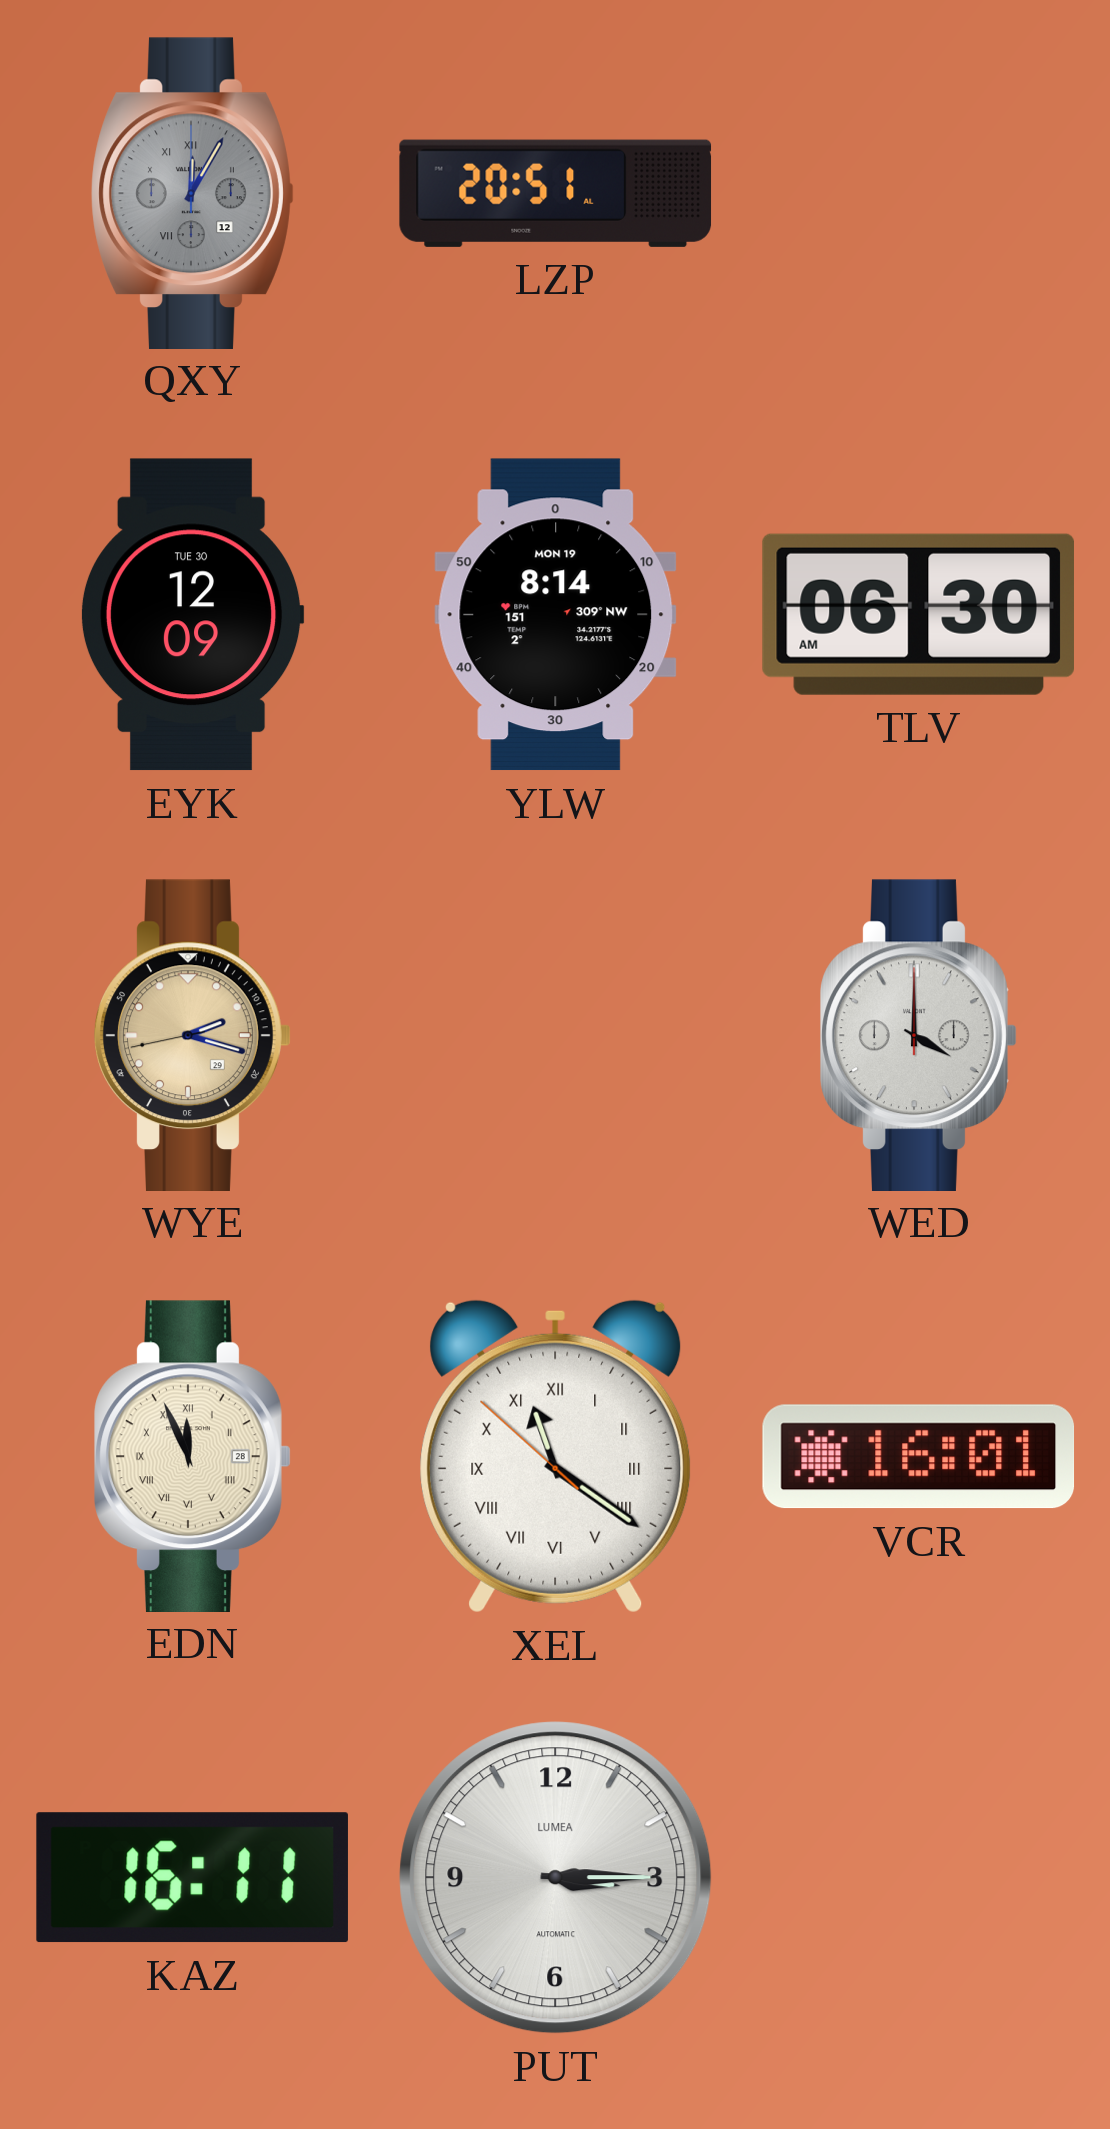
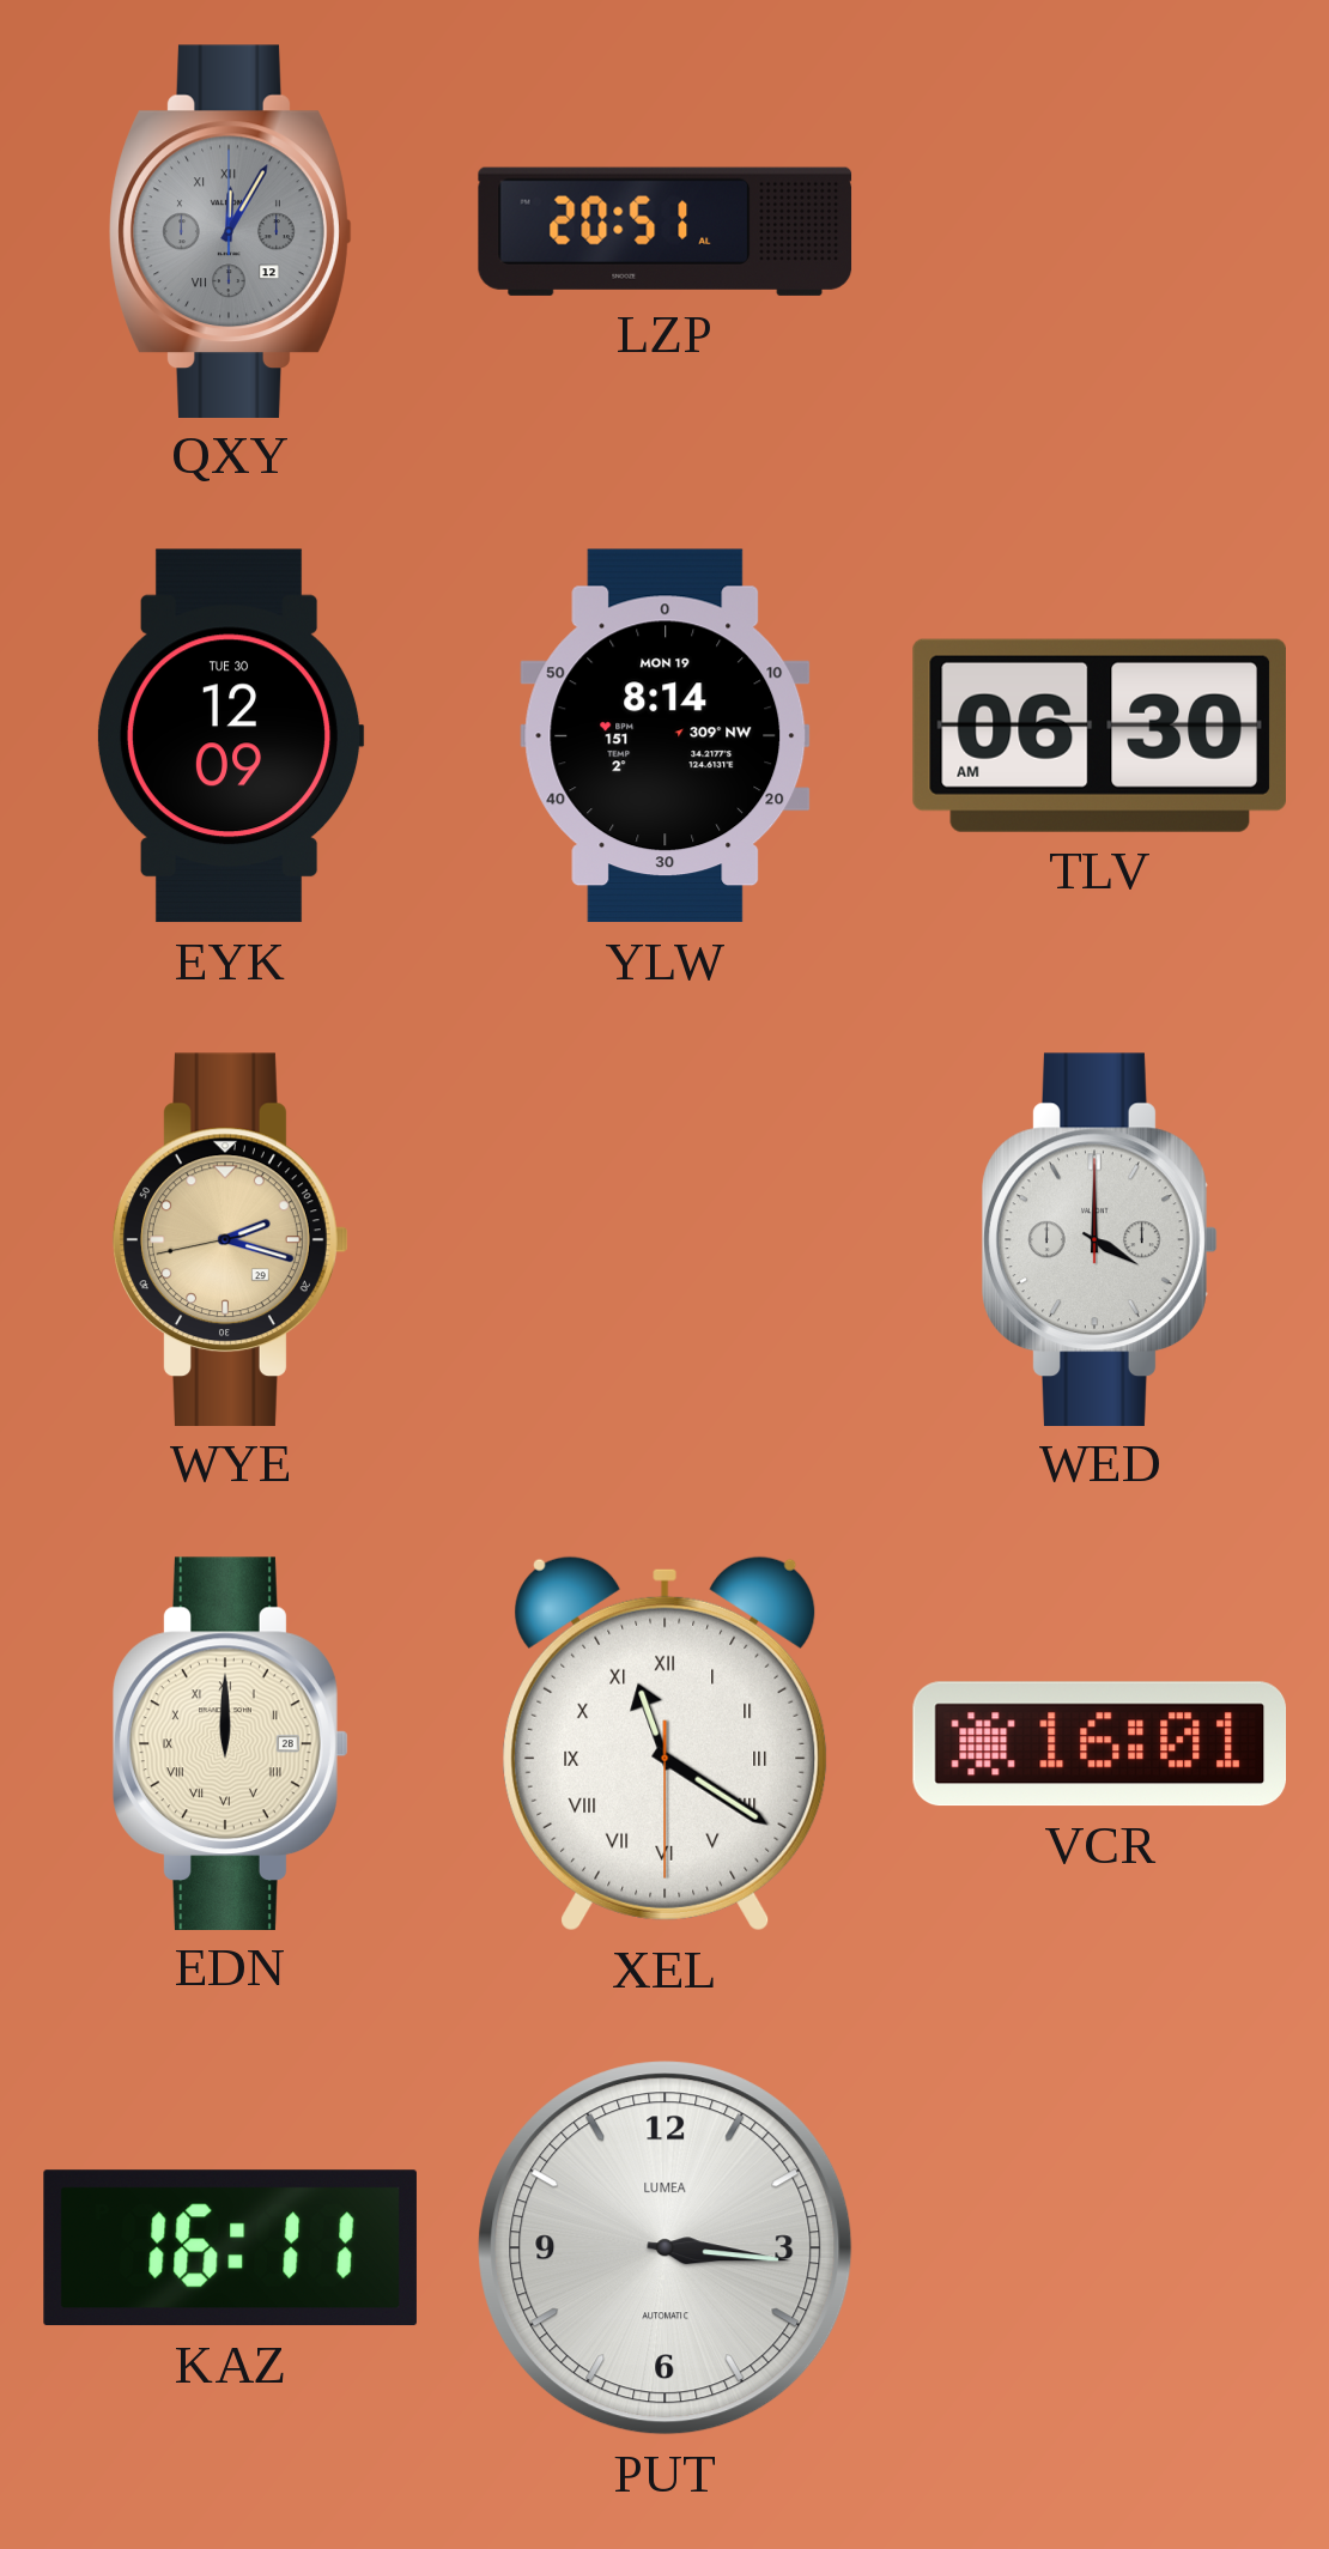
EDN: 11:56 -> 12:00
XEL: 11:20:52 -> 11:20:30
PUT: 3:15 -> 3:16
